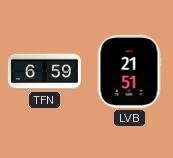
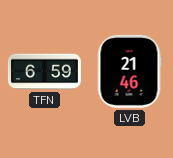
LVB: 21:51 -> 21:46
